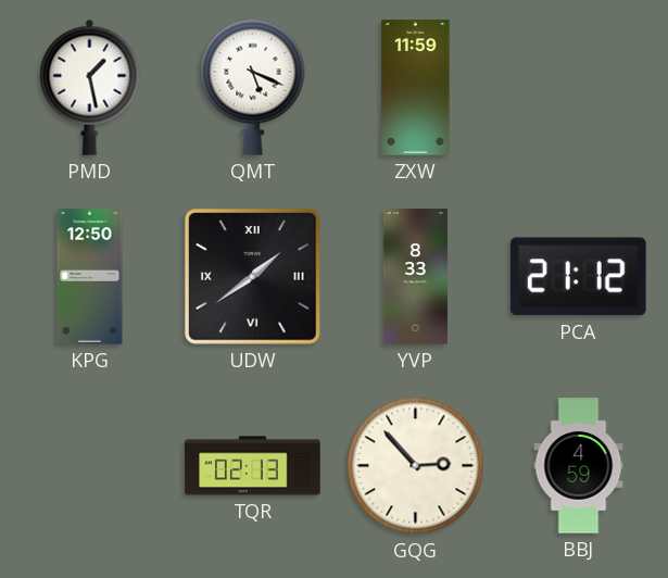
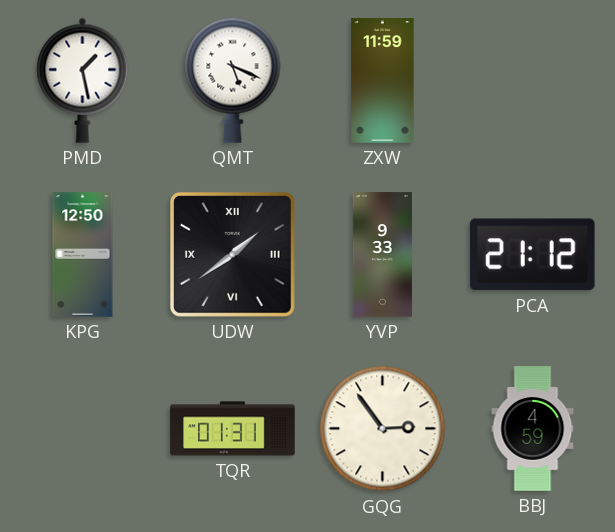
YVP: 8:33 -> 9:33
TQR: 02:13 -> 01:31
GQG: 2:53 -> 2:54
